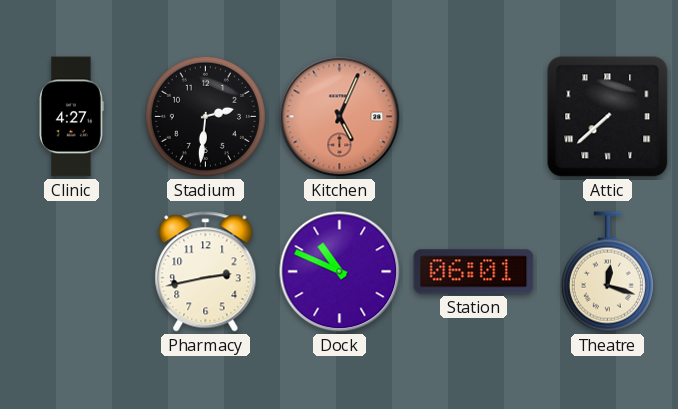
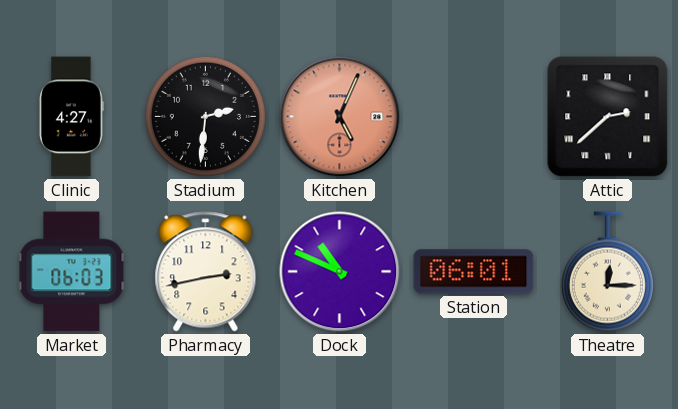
Attic: 7:38 -> 2:38
Market: none -> 06:03
Theatre: 12:18 -> 12:15
